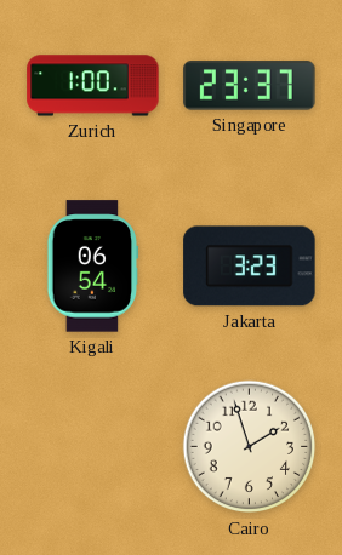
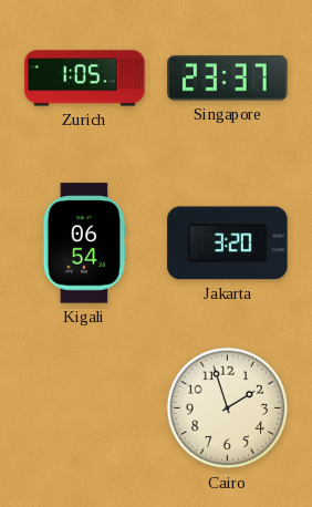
Zurich: 1:00 -> 1:05
Jakarta: 3:23 -> 3:20
